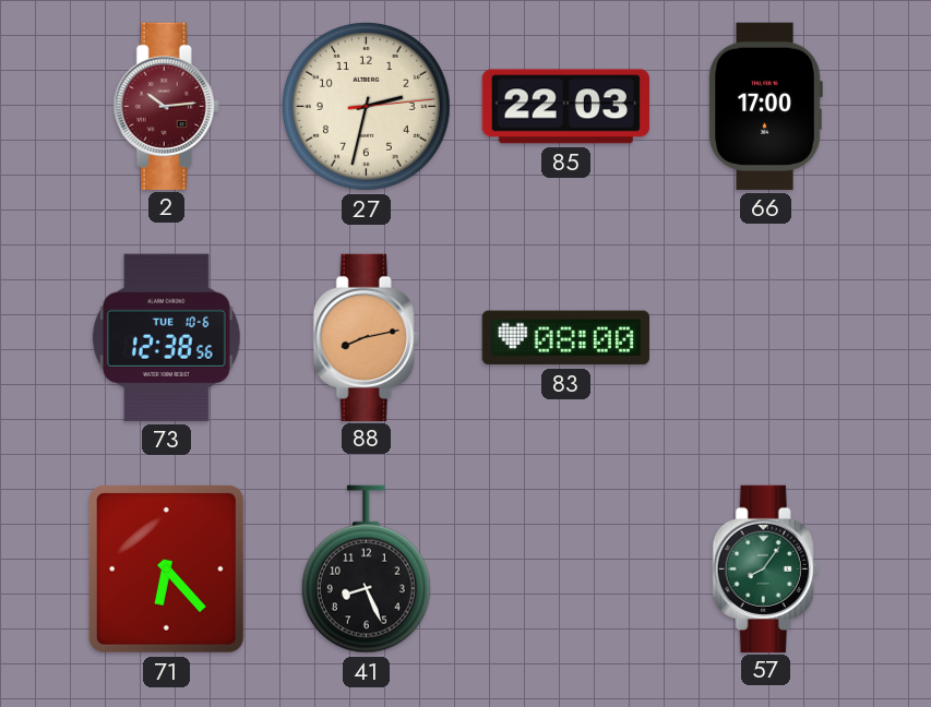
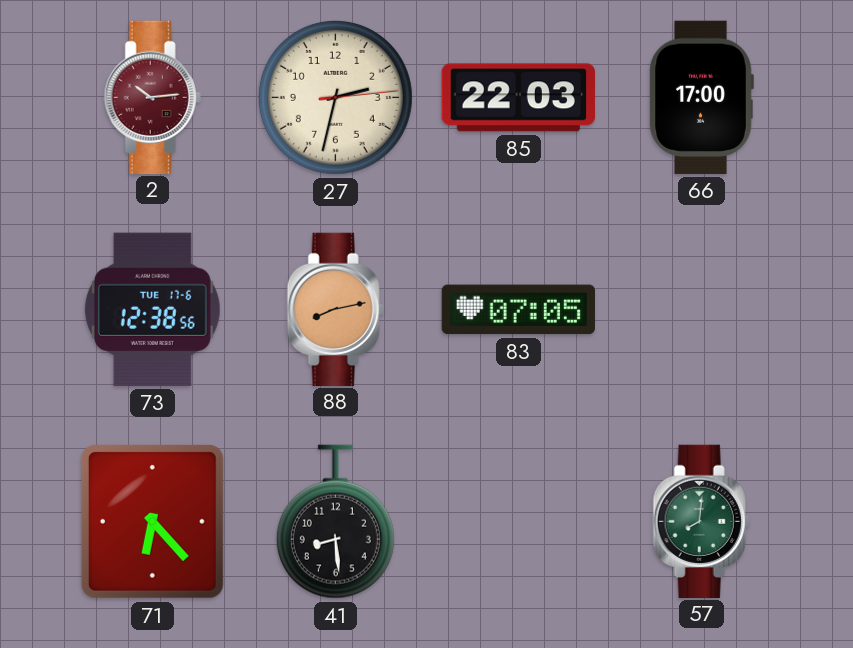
73 date: TUE 10-6 -> TUE 17-6
83: 08:00 -> 07:05
41: 8:26 -> 8:29
57: 8:06 -> 8:01
